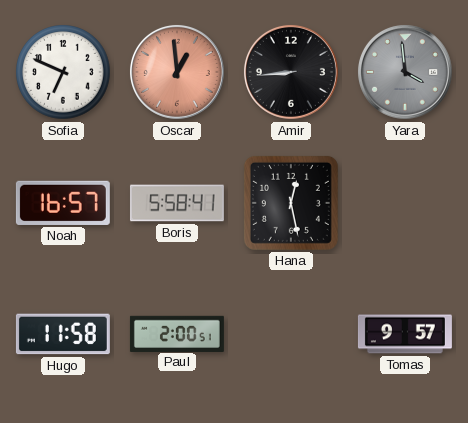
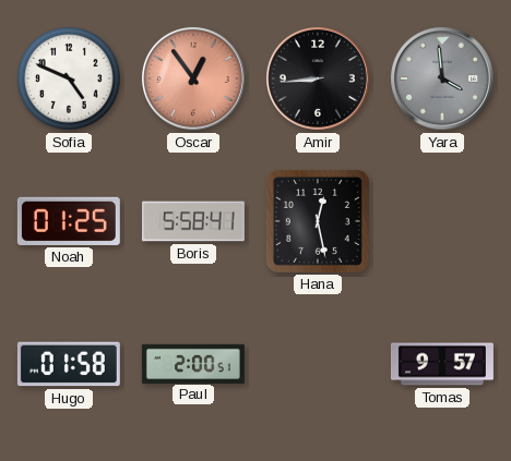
Sofia: 6:49 -> 4:49
Oscar: 12:59 -> 12:54
Noah: 16:57 -> 01:25
Hugo: 11:58 -> 01:58
